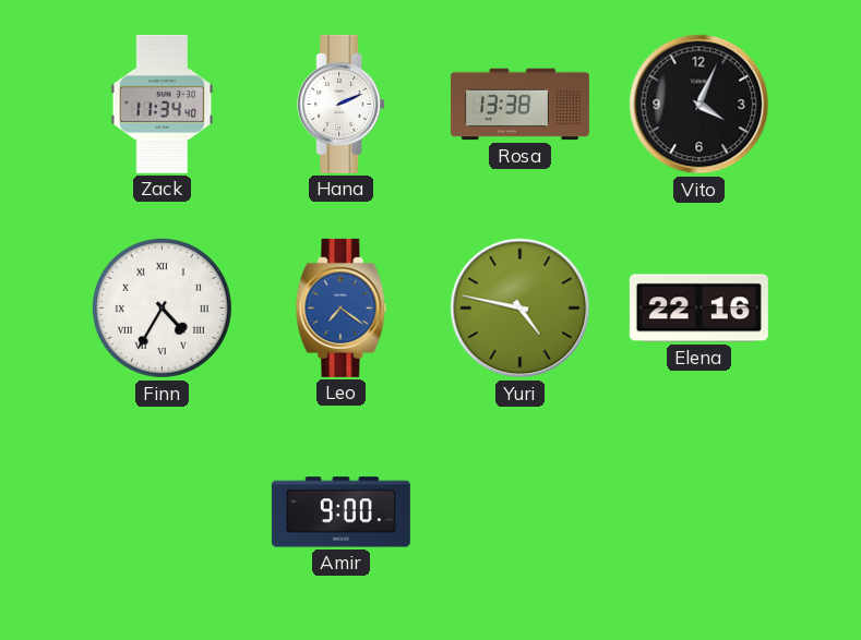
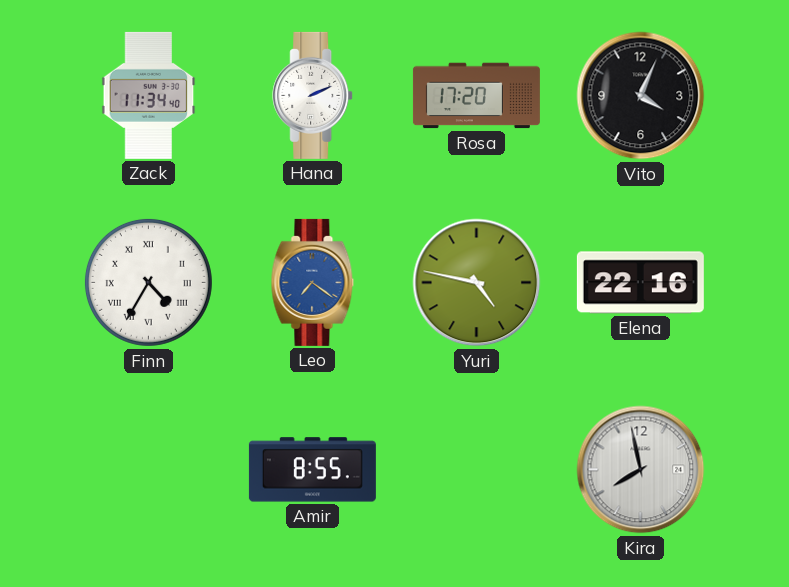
Rosa: 13:38 -> 17:20
Amir: 9:00 -> 8:55
Kira: none -> 7:58
